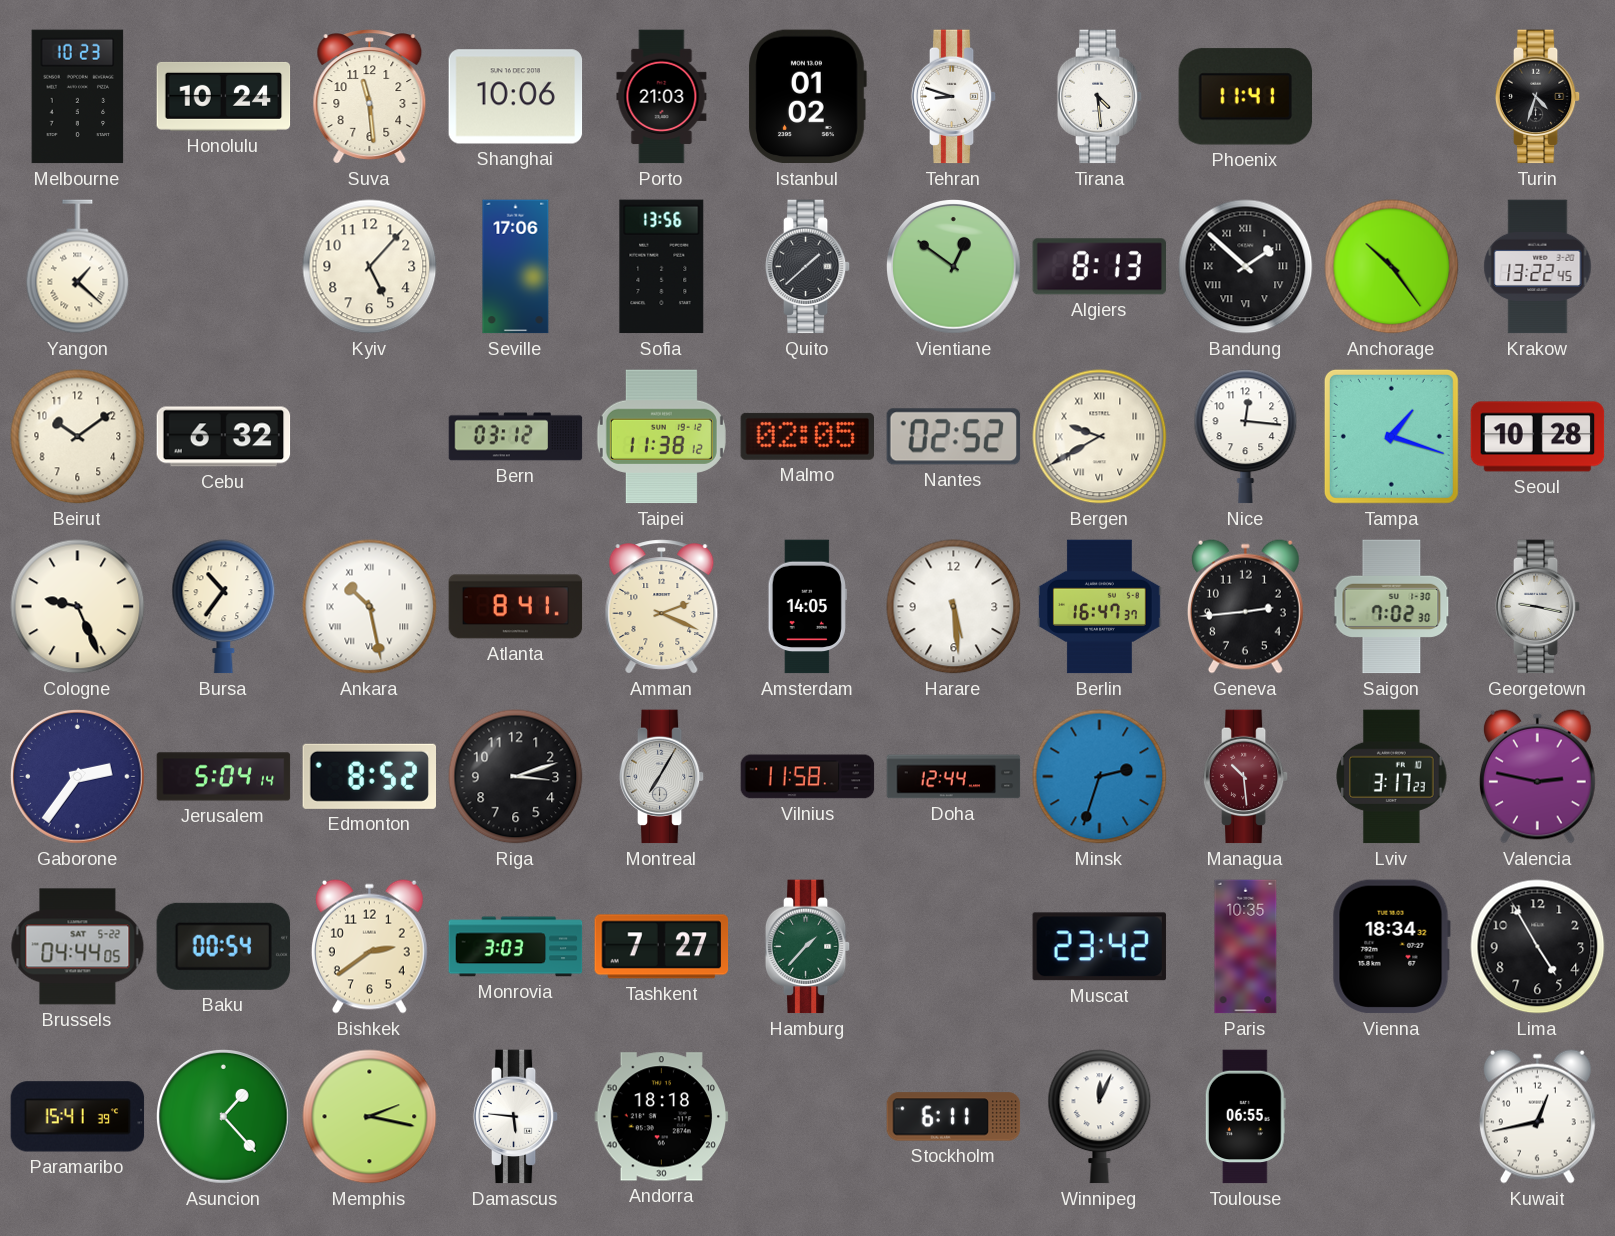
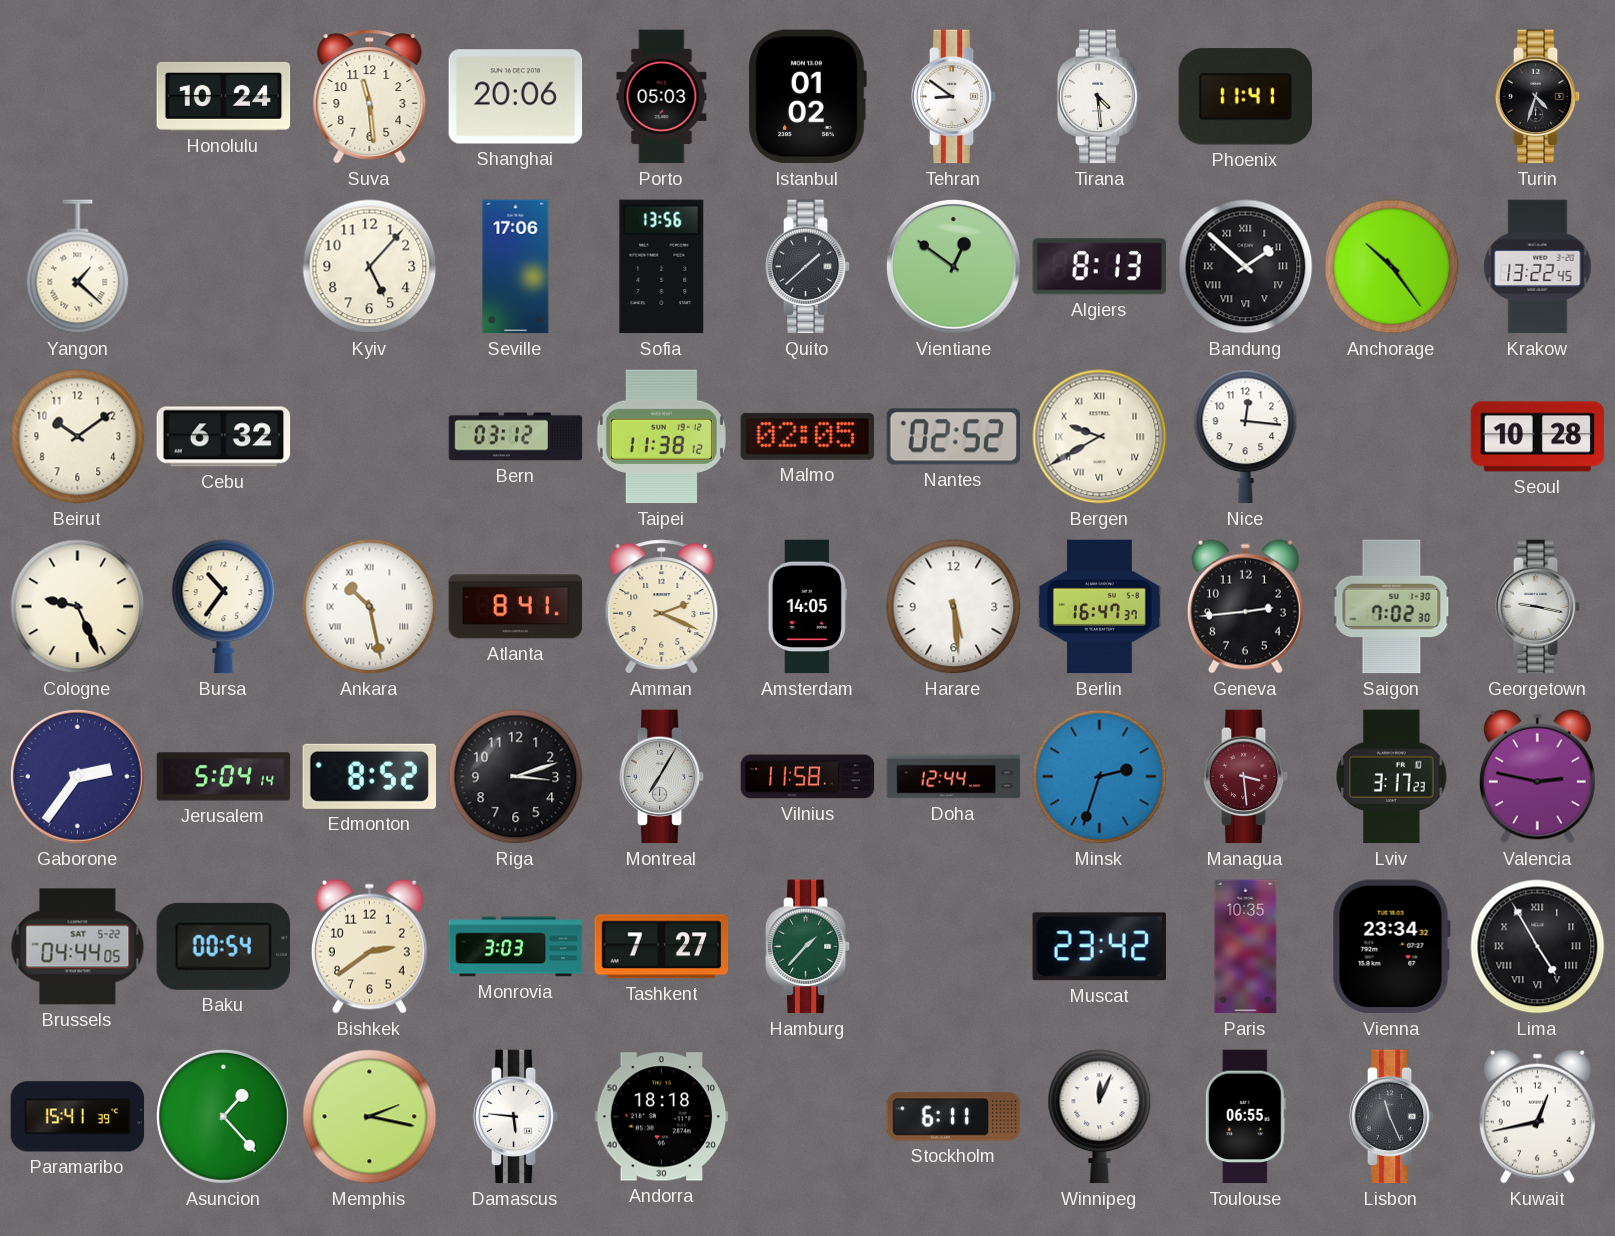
Melbourne: 10:23 -> none
Shanghai: 10:06 -> 20:06
Porto: 21:03 -> 05:03
Tehran: 8:48 -> 8:51
Tampa: 1:18 -> none
Managua: 10:29 -> 3:29
Vienna: 18:34 -> 23:34
Lima numerals: Arabic -> Roman
Lisbon: none -> 11:26
